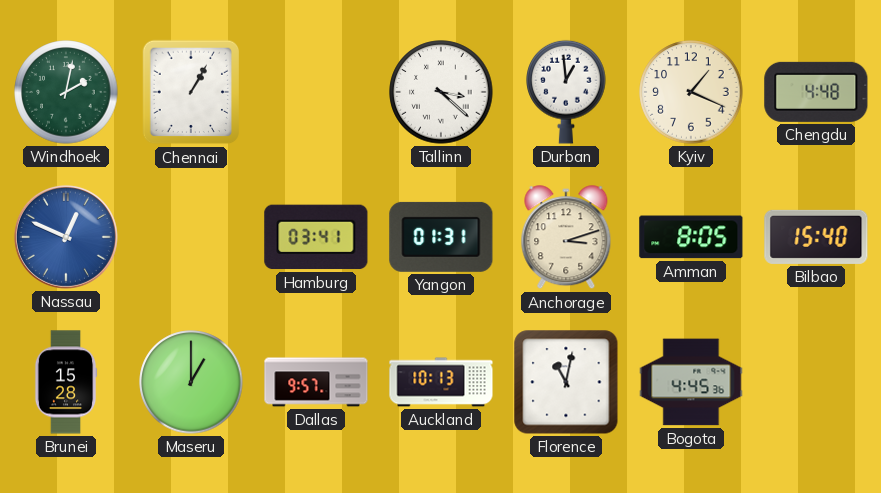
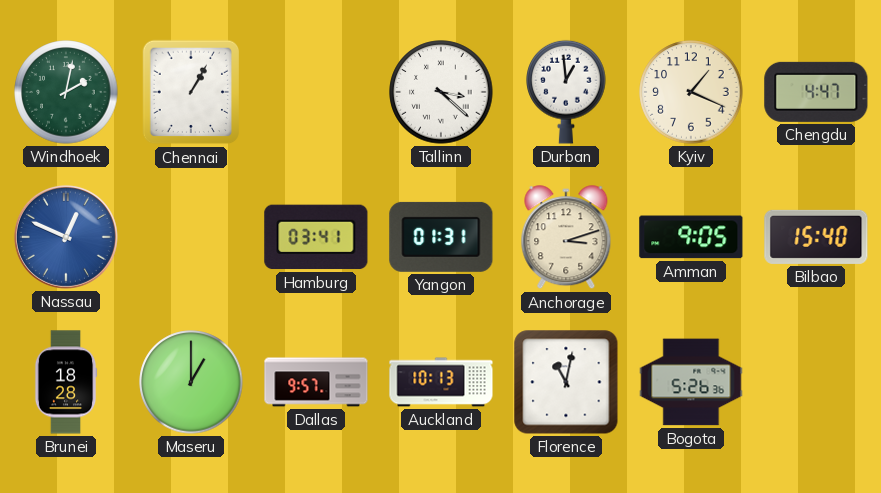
Chengdu: 4:48 -> 4:47
Amman: 8:05 -> 9:05
Brunei: 15:28 -> 18:28
Bogota: 4:45 -> 5:26
